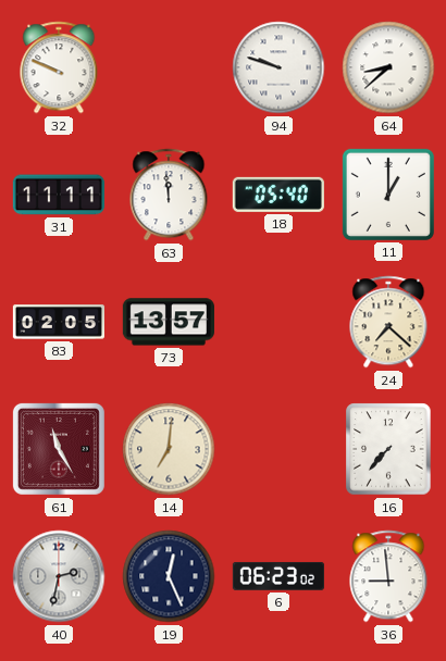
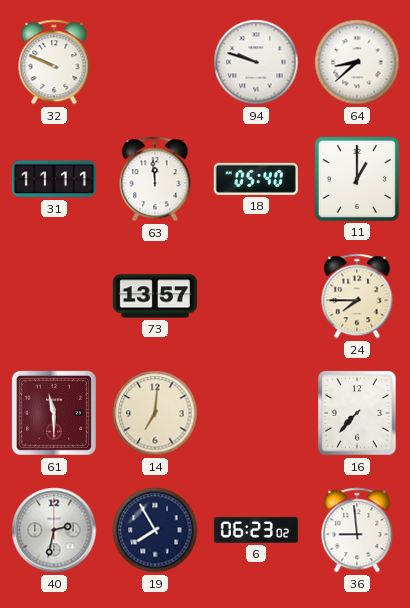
83: 02:05 -> none
24: 7:22 -> 7:45
61: 11:25 -> 11:30
19: 12:26 -> 7:55
